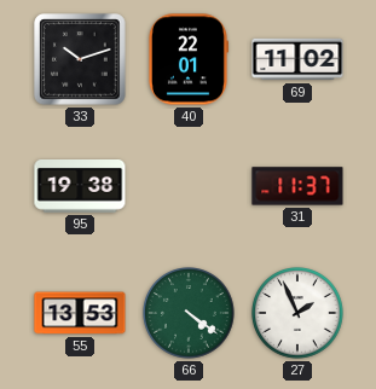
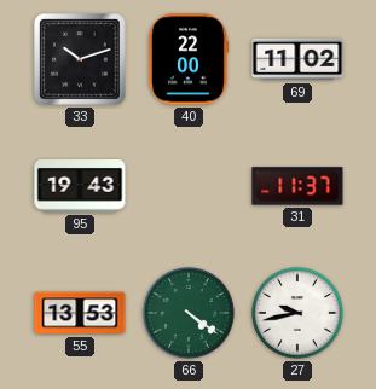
40: 22:01 -> 22:00
95: 19:38 -> 19:43
27: 1:56 -> 9:43
